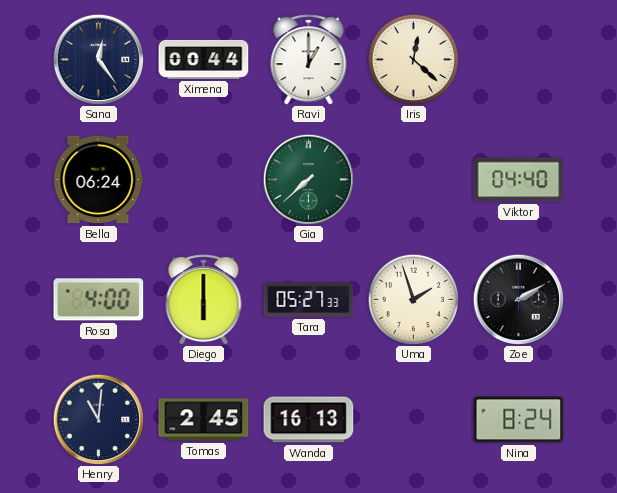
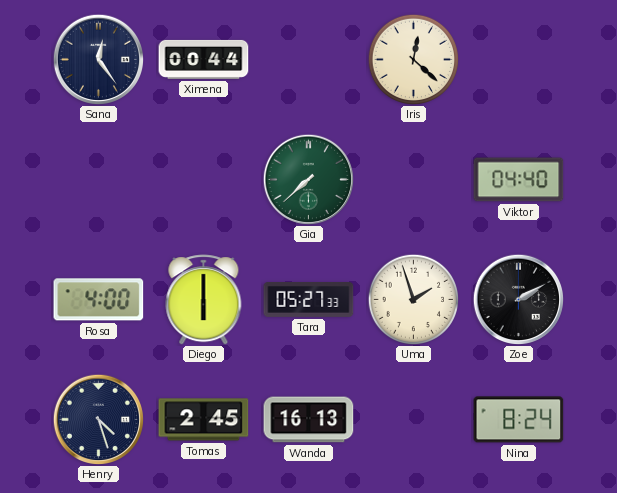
Ravi: 1:00 -> none
Bella: 06:24 -> none
Henry: 11:01 -> 4:27
